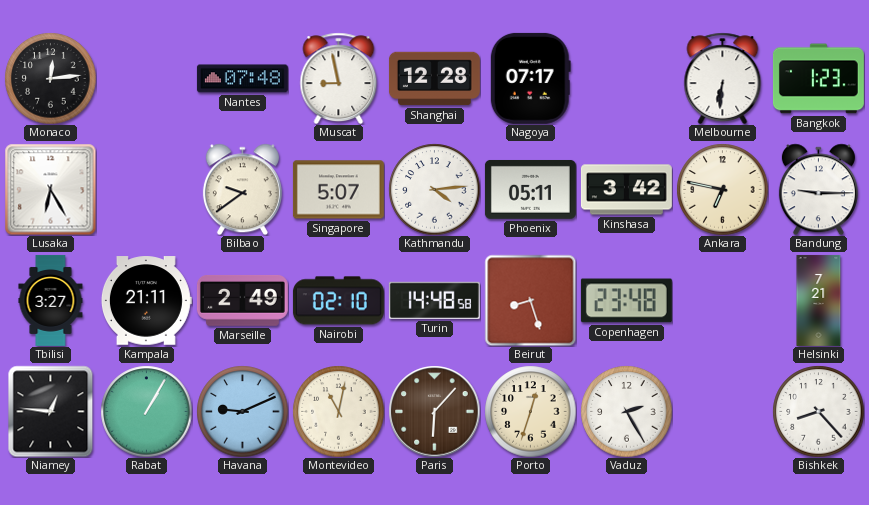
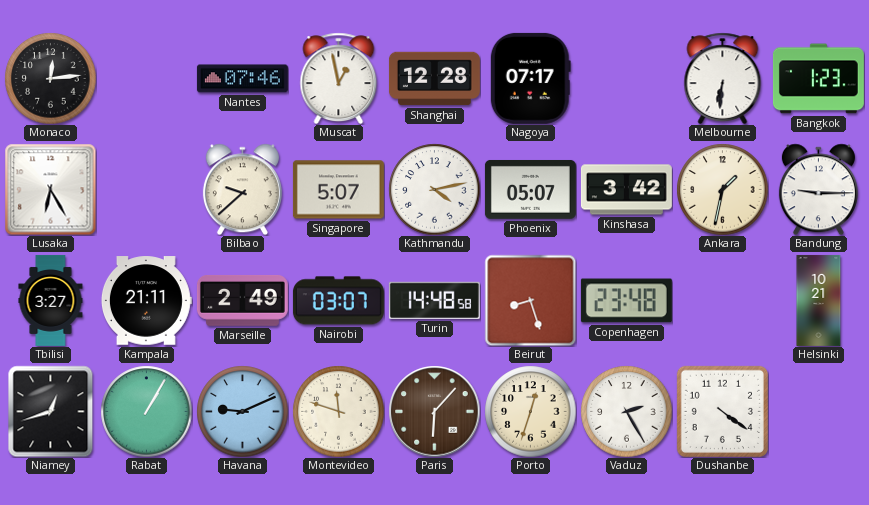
Nantes: 07:48 -> 07:46
Muscat: 8:58 -> 12:58
Bilbao: 9:39 -> 9:38
Kathmandu: 4:14 -> 4:13
Phoenix: 05:11 -> 05:07
Ankara: 6:47 -> 1:32
Nairobi: 02:10 -> 03:07
Helsinki: 7:21 -> 10:21
Niamey: 12:46 -> 12:42
Montevideo: 11:02 -> 11:48
Dushanbe: none -> 4:21
Bishkek: 8:23 -> none
